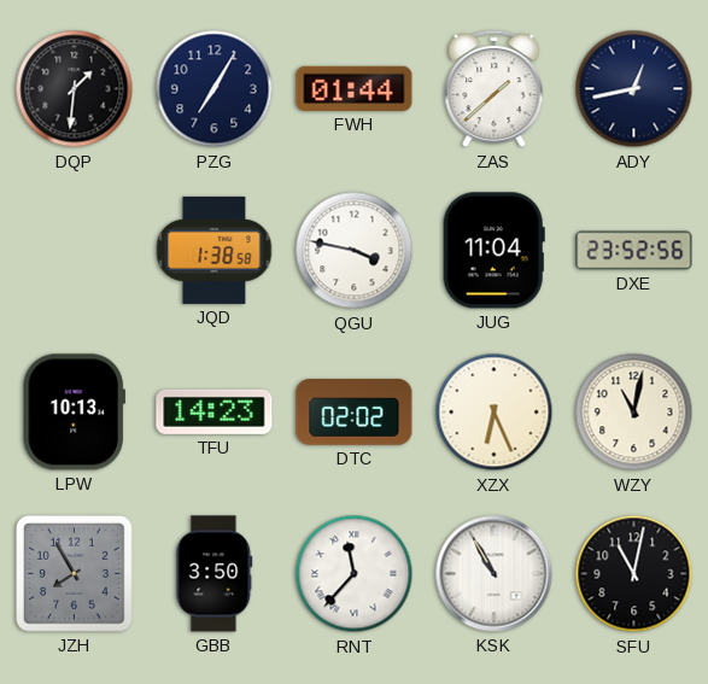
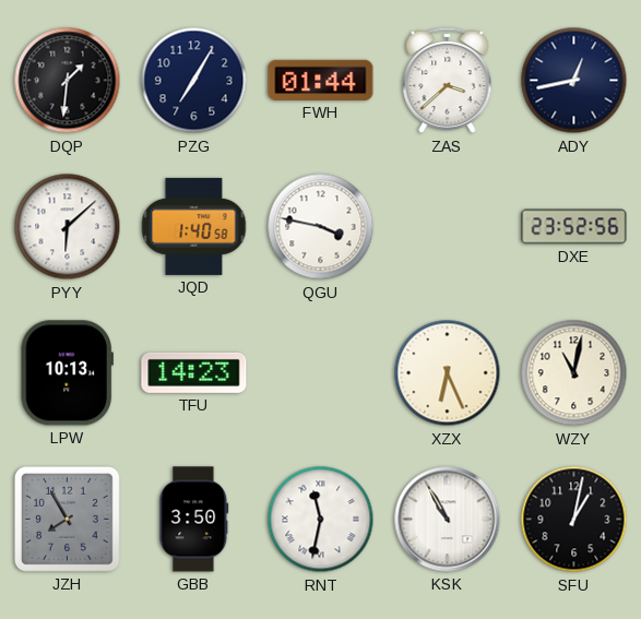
ZAS: 1:38 -> 3:38
PYY: none -> 6:08
JQD: 1:38 -> 1:40
JUG: 11:04 -> none
DTC: 02:02 -> none
RNT: 11:37 -> 11:32
SFU: 11:02 -> 1:02
